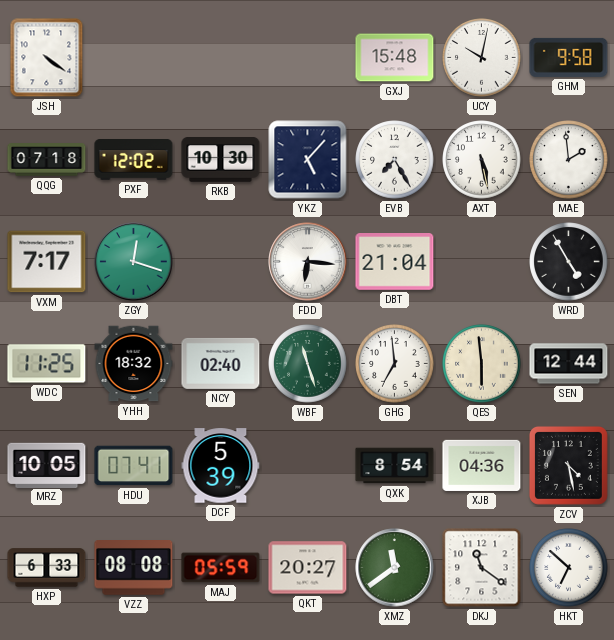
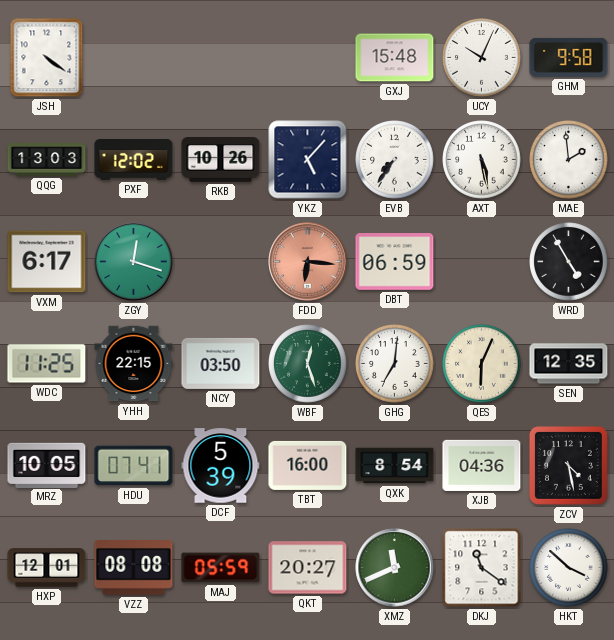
UCY: 10:02 -> 10:04
QQG: 07:18 -> 13:03
RKB: 10:30 -> 10:26
EVB: 7:25 -> 7:36
VXM: 7:17 -> 6:17
FDD dial: white -> salmon
DBT: 21:04 -> 06:59
YHH: 18:32 -> 22:15
NCY: 02:40 -> 03:50
WBF: 11:27 -> 12:27
GHG: 6:59 -> 7:01
QES: 5:59 -> 6:04
SEN: 12:44 -> 12:35
TBT: none -> 16:00
HXP: 6:33 -> 12:01
XMZ: 11:39 -> 11:41
HKT: 6:52 -> 3:52
